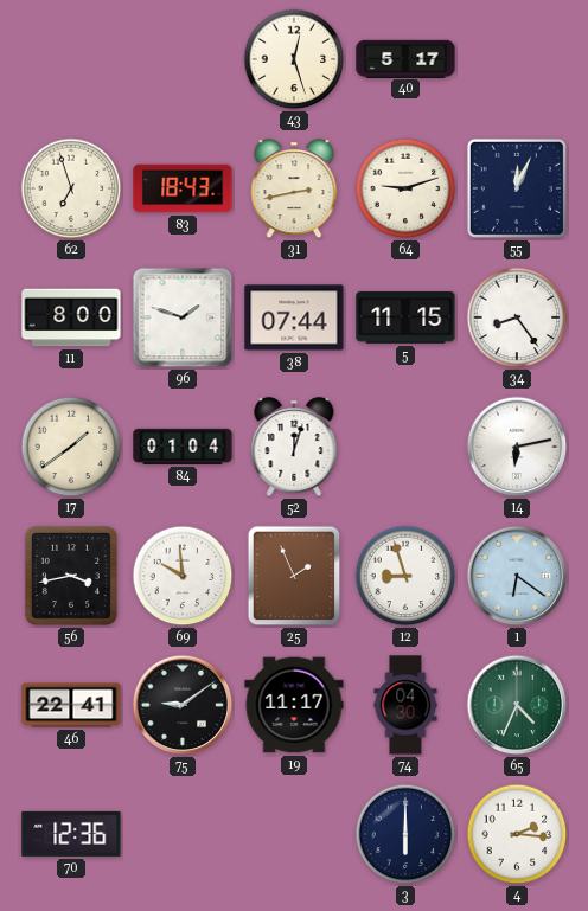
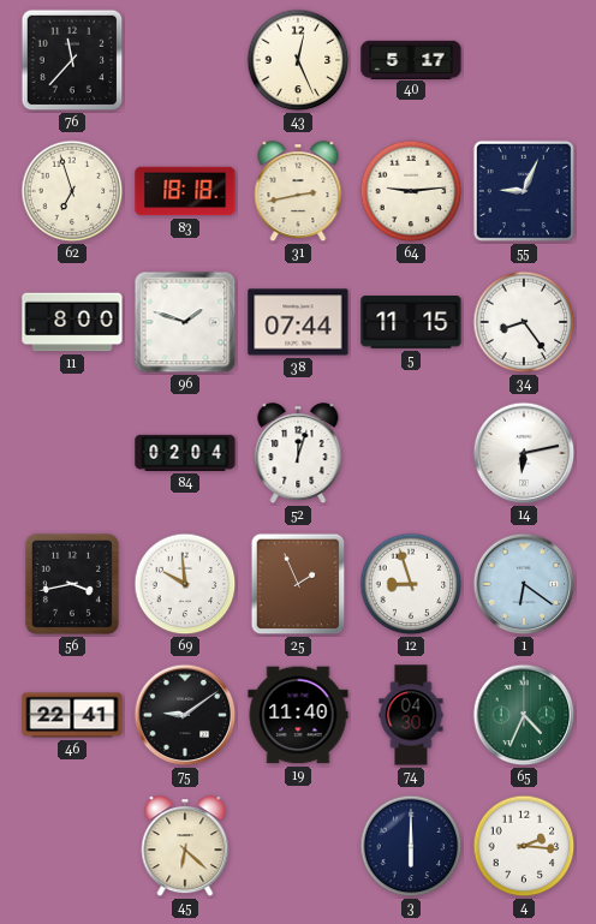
76: none -> 11:37
43: 12:27 -> 12:26
83: 18:43 -> 18:18
64: 9:12 -> 9:14
55: 12:04 -> 9:04
17: 1:39 -> none
84: 01:04 -> 02:04
19: 11:17 -> 11:40
70: 12:36 -> none
45: none -> 6:22
